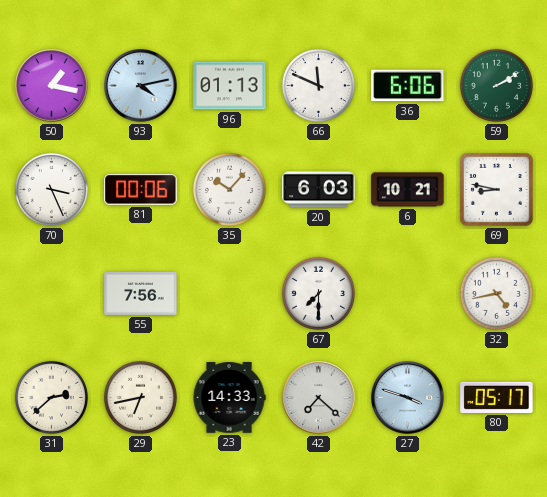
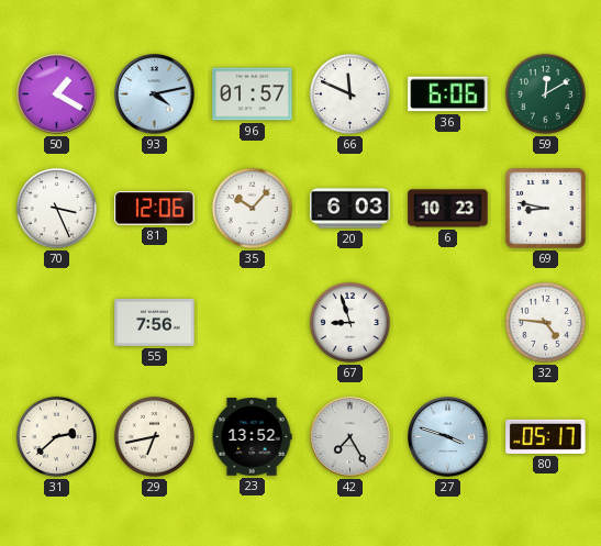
50: 1:17 -> 1:20
96: 01:13 -> 01:57
59: 2:10 -> 12:10
81: 00:06 -> 12:06
6: 10:21 -> 10:23
67: 7:30 -> 8:57
32: 4:43 -> 4:46
23: 14:33 -> 13:52
42: 7:22 -> 7:25
